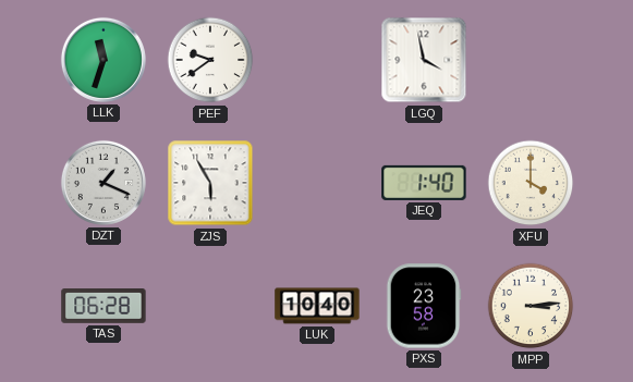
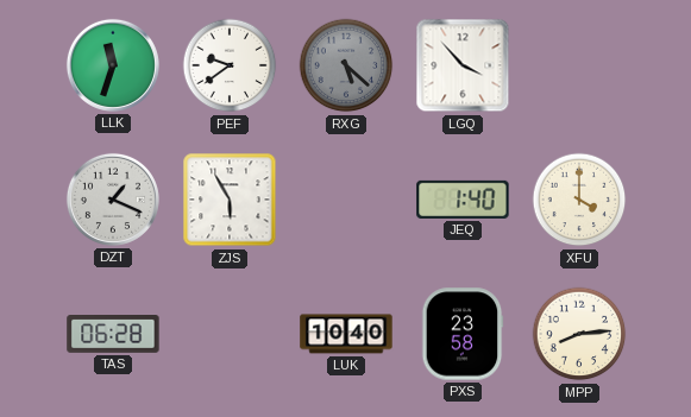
RXG: none -> 5:22
LGQ: 3:58 -> 3:53
MPP: 3:14 -> 8:14
